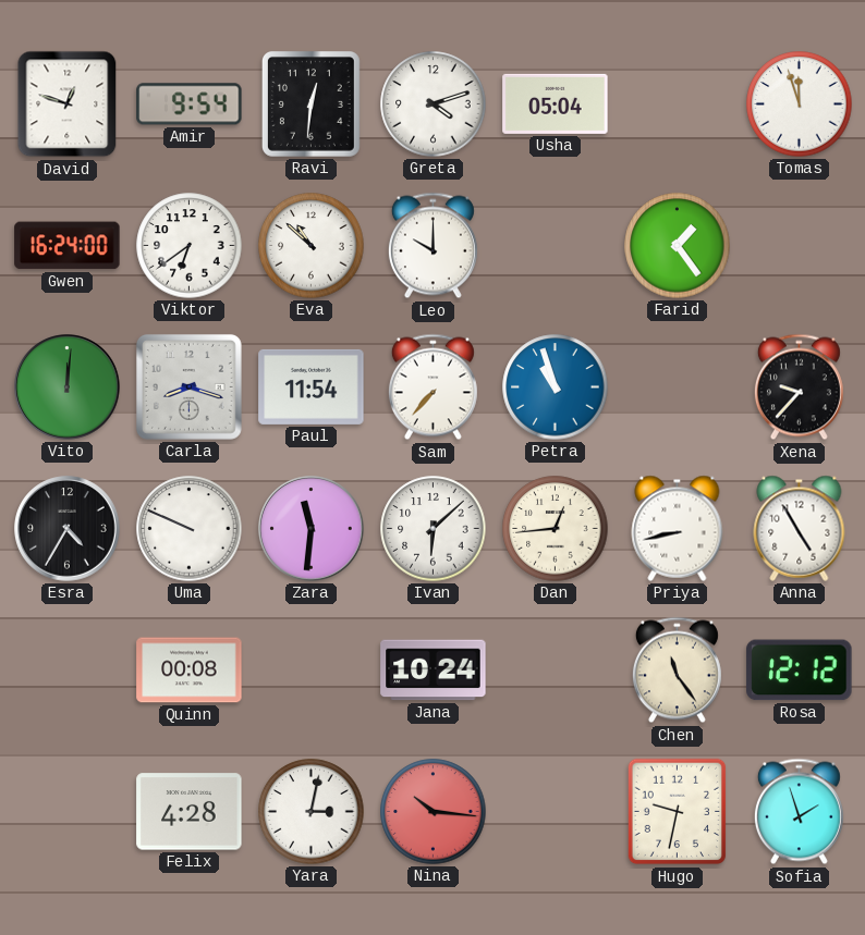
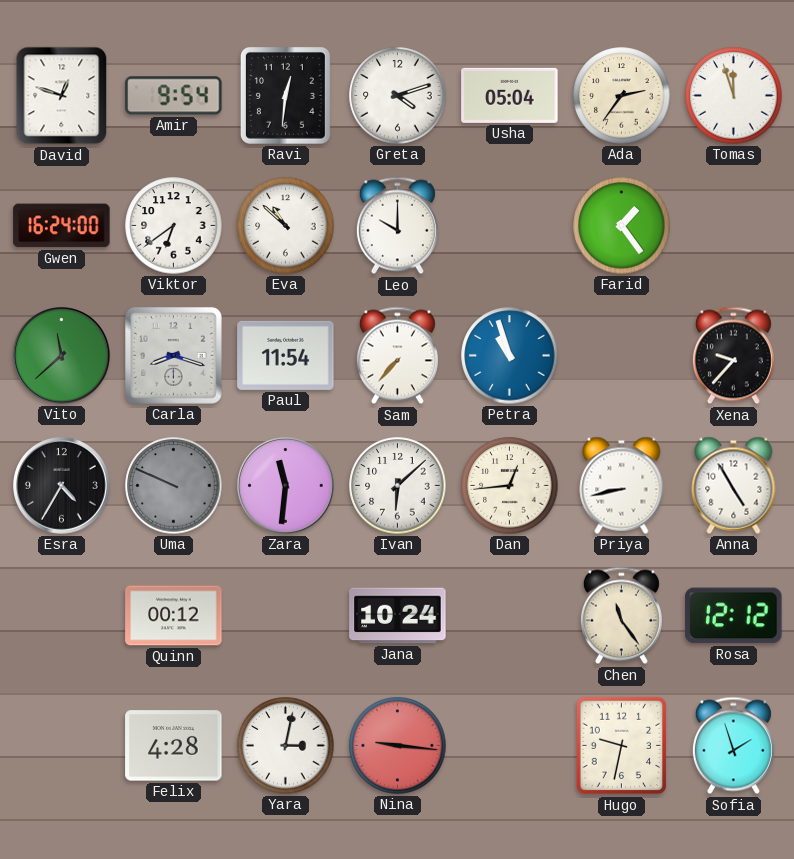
Ada: none -> 2:36
Vito: 12:01 -> 11:38
Uma dial: white -> grey
Quinn: 00:08 -> 00:12
Nina: 10:16 -> 9:16
